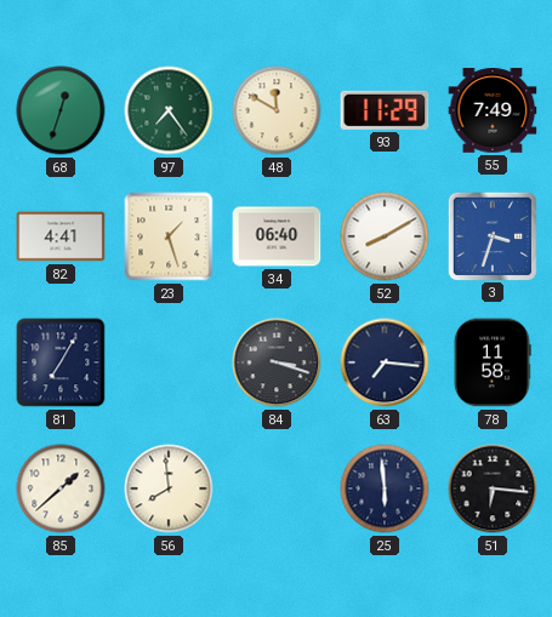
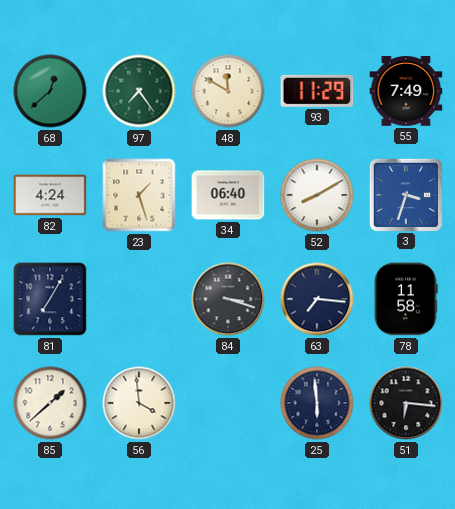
68: 12:33 -> 12:38
82: 4:41 -> 4:24
56: 7:59 -> 3:59
